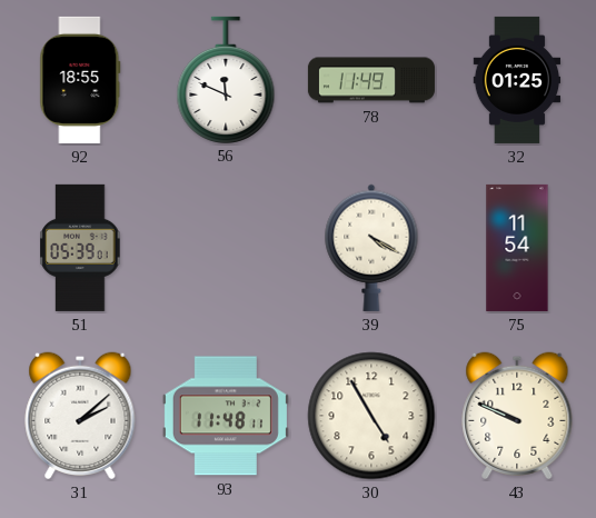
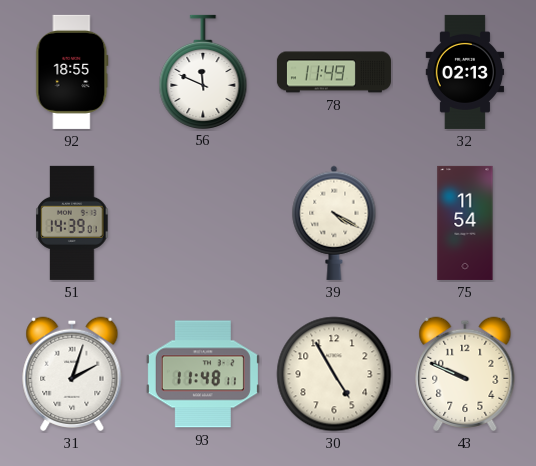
32: 01:25 -> 02:13
51: 05:39 -> 14:39
31: 2:08 -> 2:03
